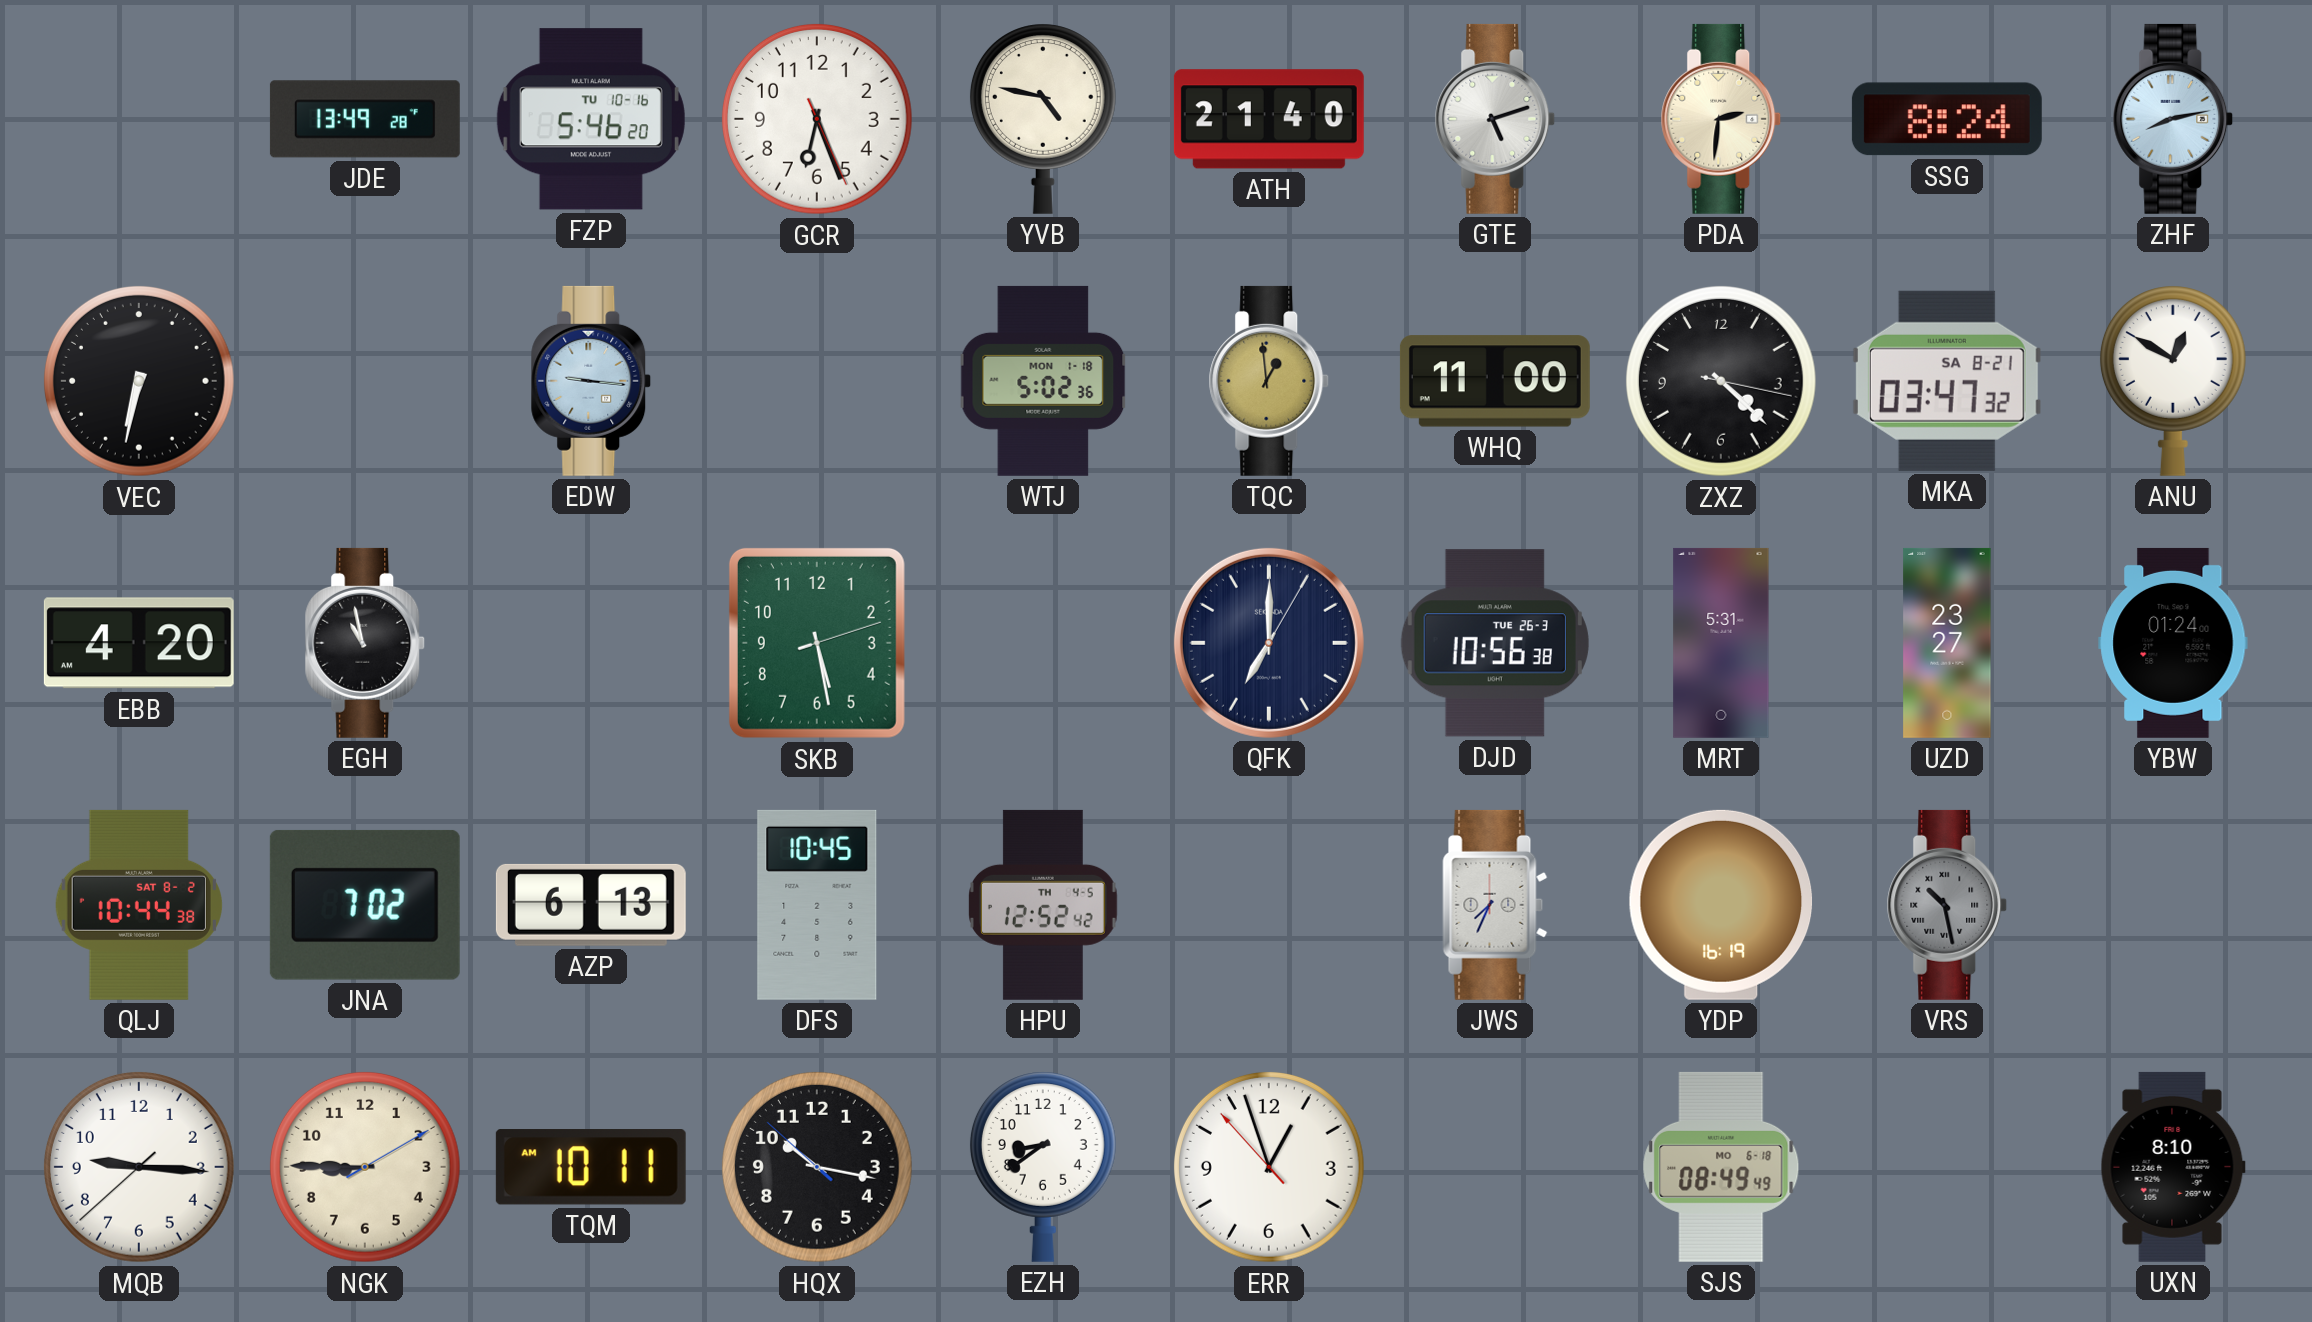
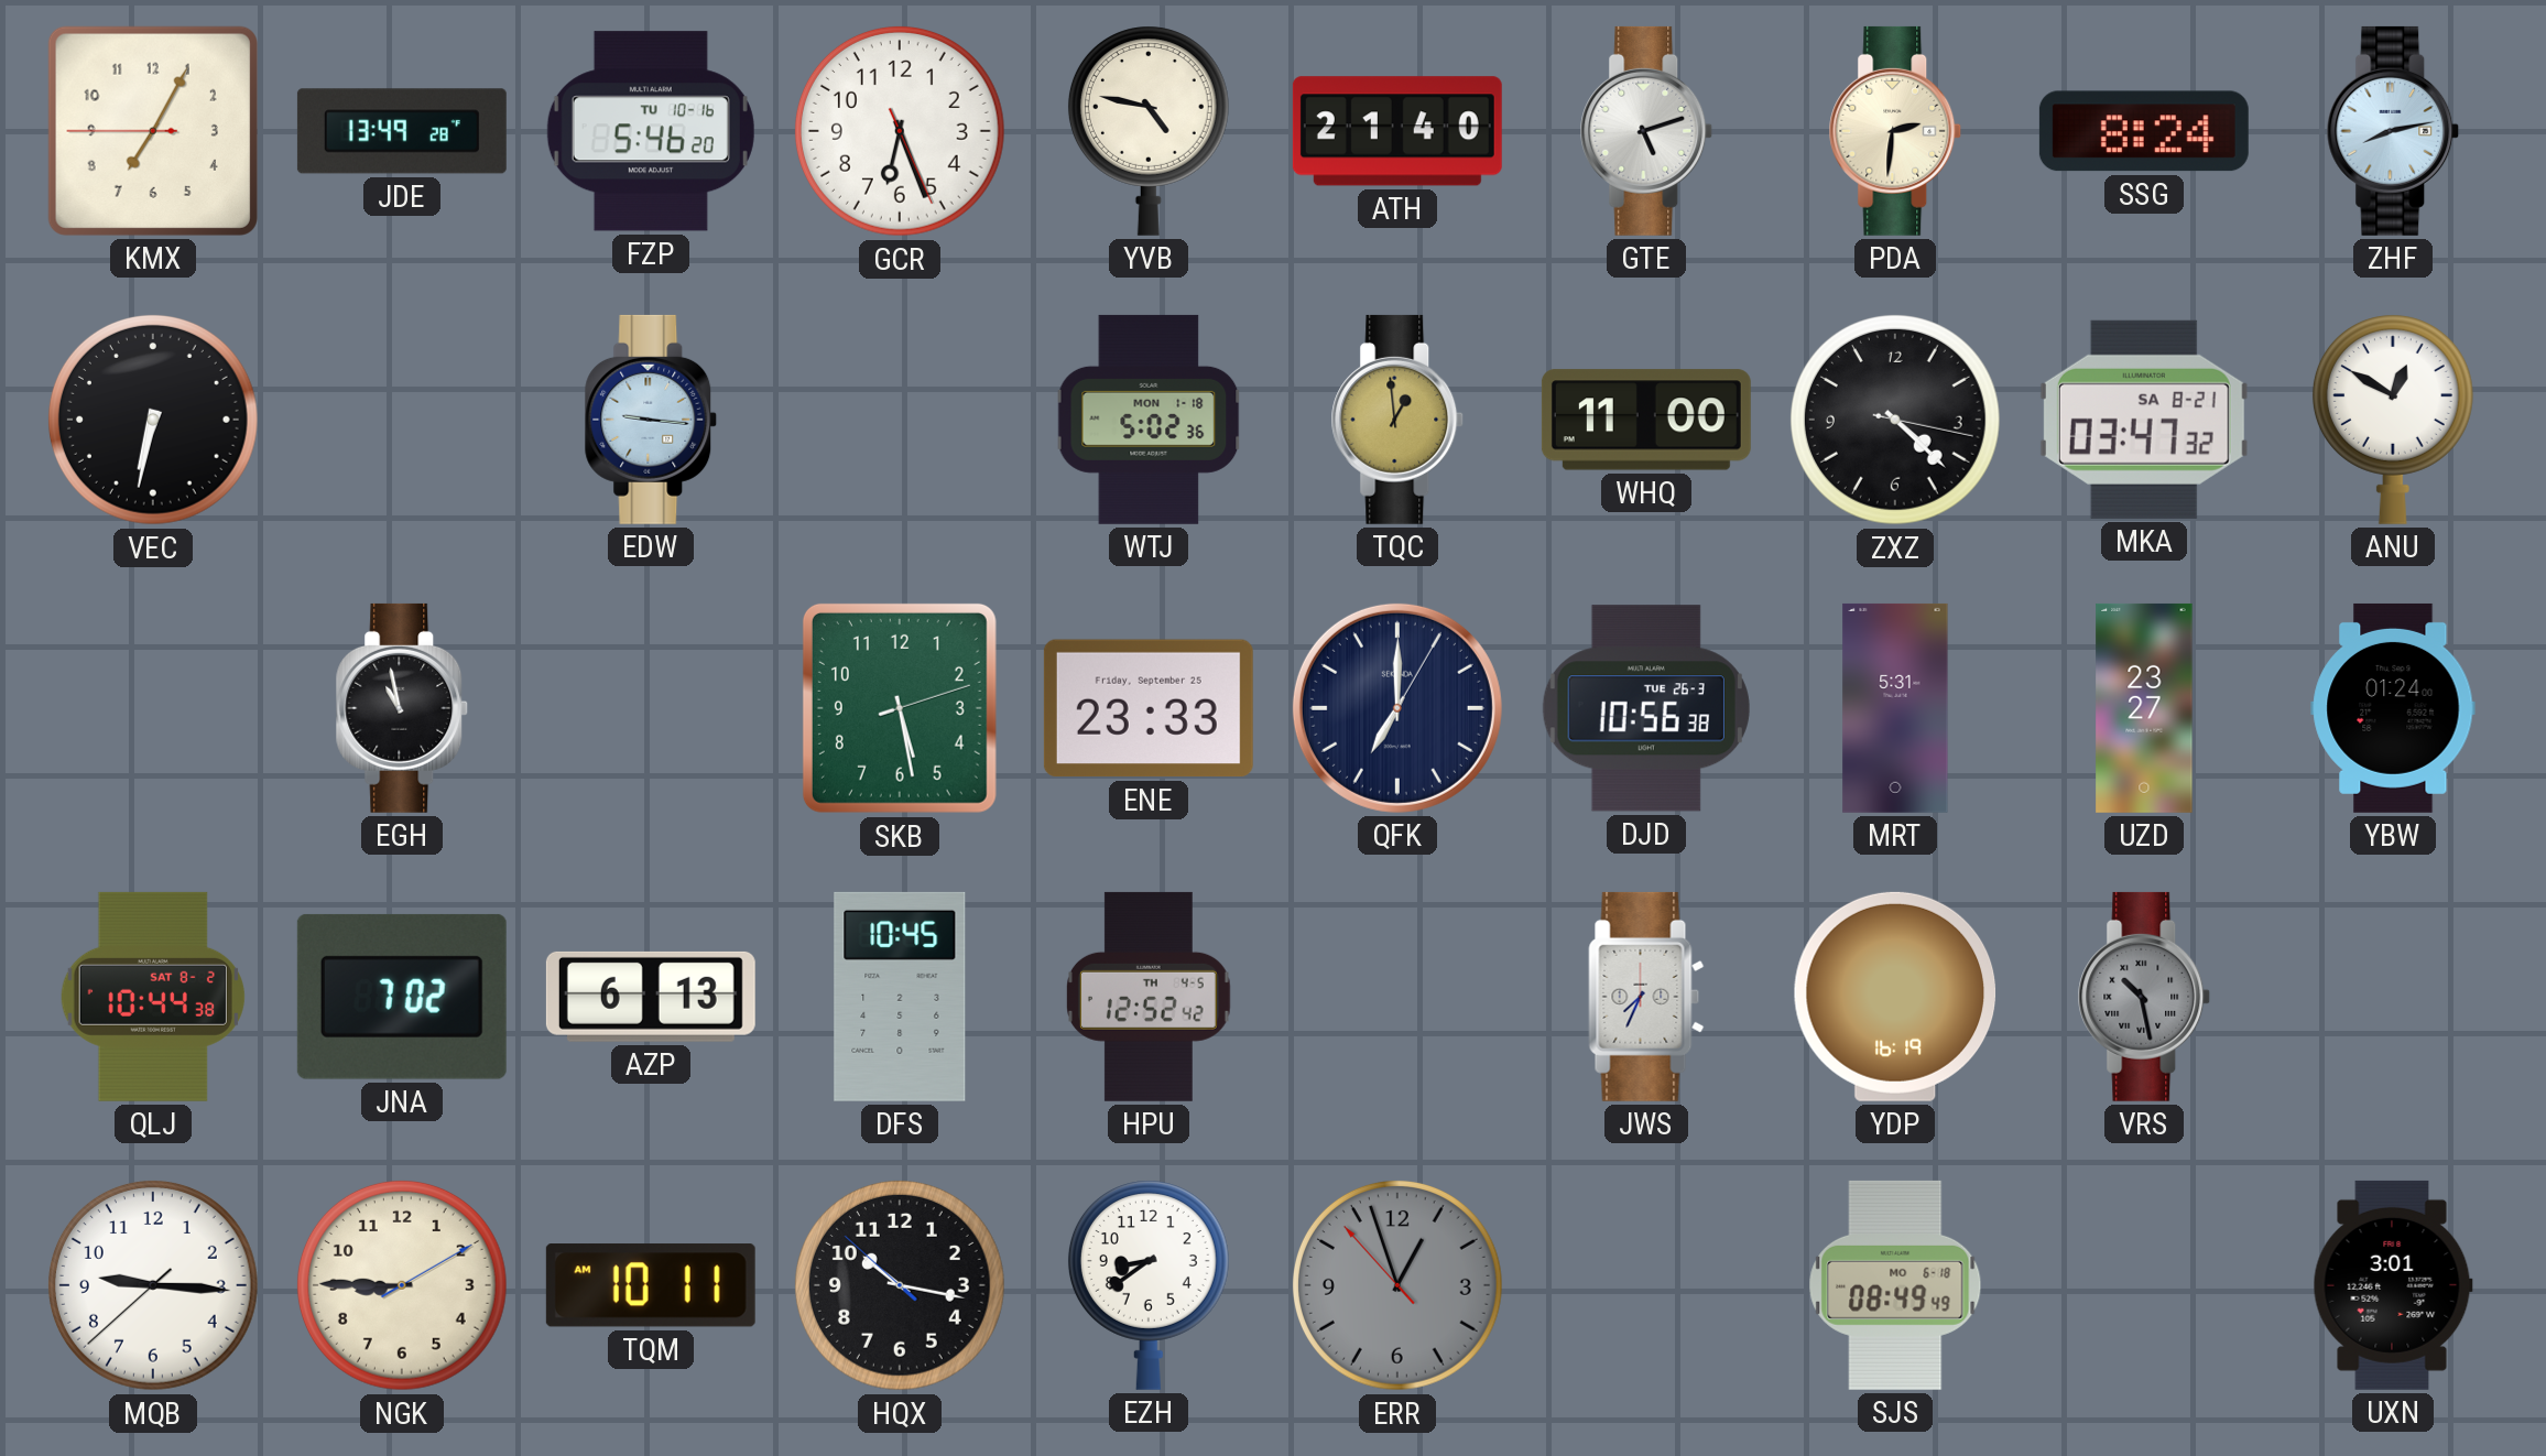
KMX: none -> 7:04
EBB: 4:20 -> none
ENE: none -> 23:33
ERR dial: white -> grey
UXN: 8:10 -> 3:01
